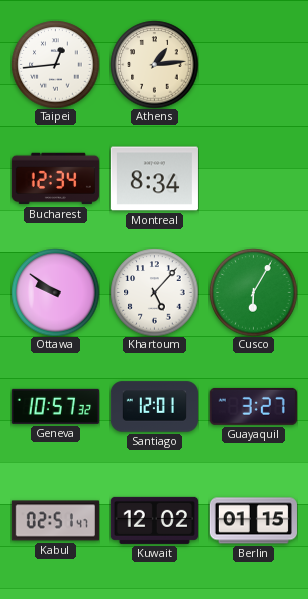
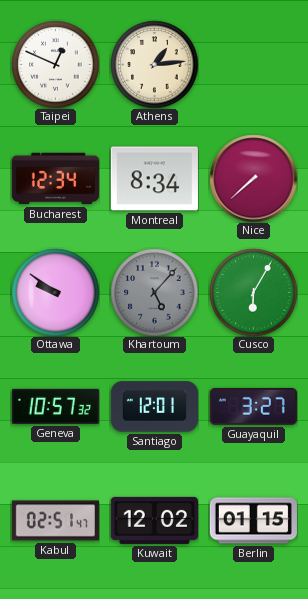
Taipei: 12:44 -> 12:49
Nice: none -> 7:38
Khartoum dial: white -> grey
